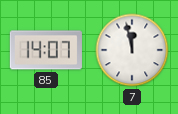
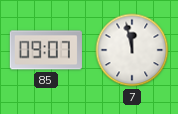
85: 14:07 -> 09:07
